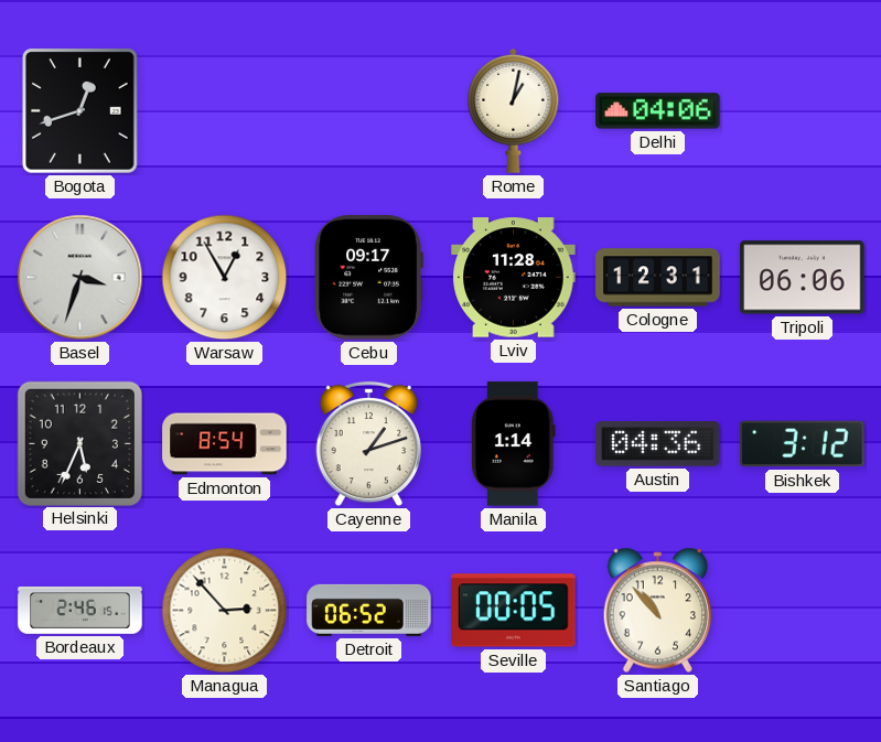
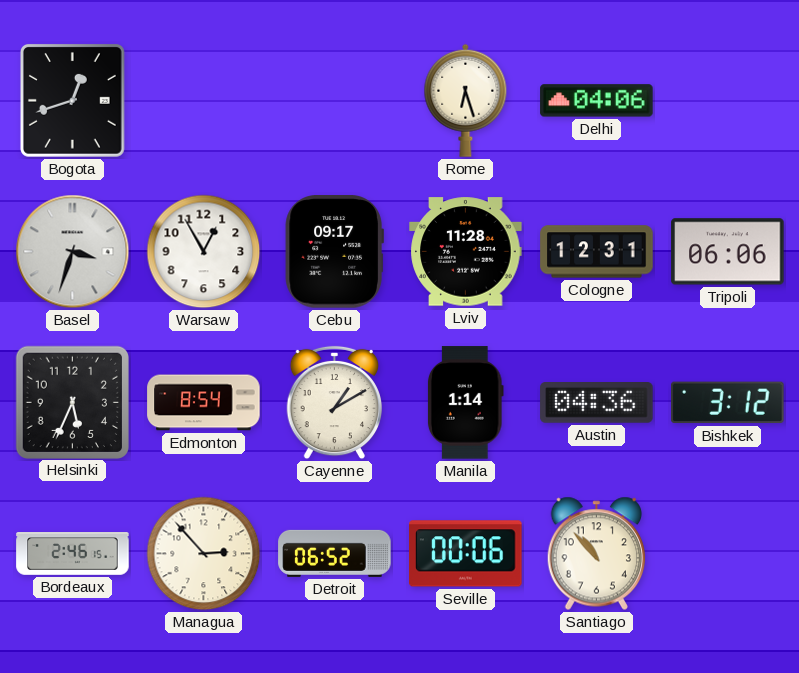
Rome: 1:02 -> 6:27
Cayenne: 1:12 -> 1:10
Seville: 00:05 -> 00:06
